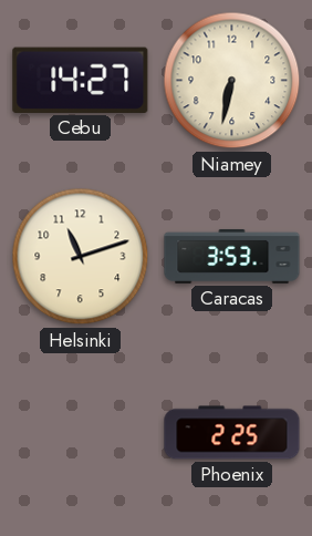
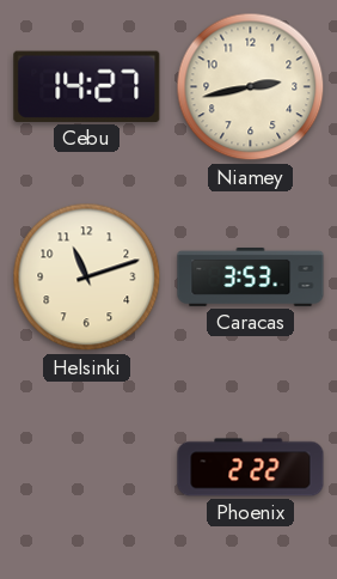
Niamey: 6:32 -> 2:43
Phoenix: 2:25 -> 2:22
